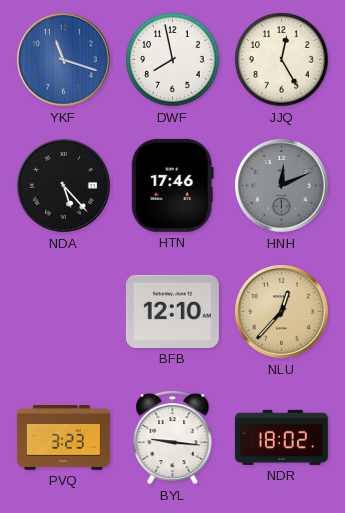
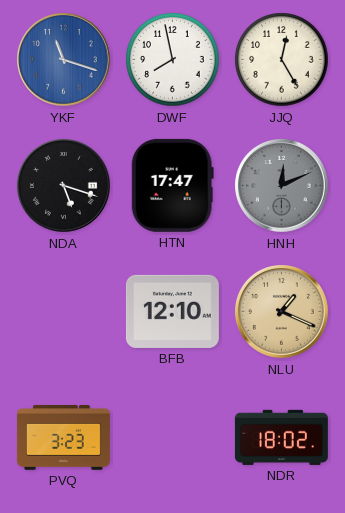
NDA: 5:23 -> 5:18
HTN: 17:46 -> 17:47
NLU: 12:37 -> 1:19
BYL: 9:16 -> none
